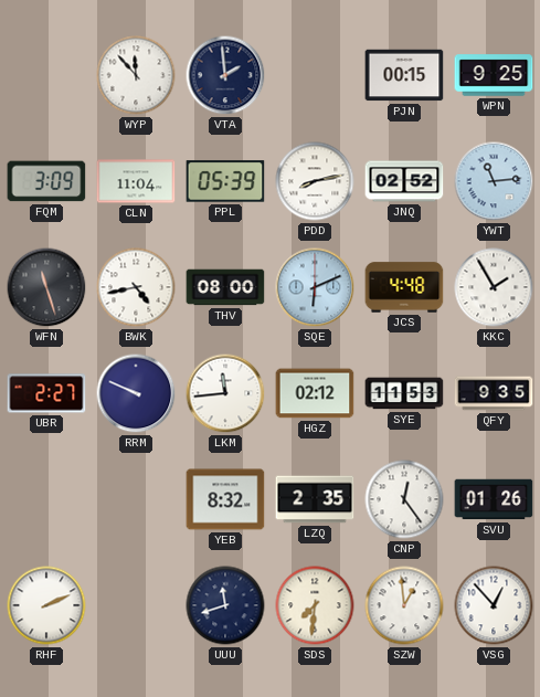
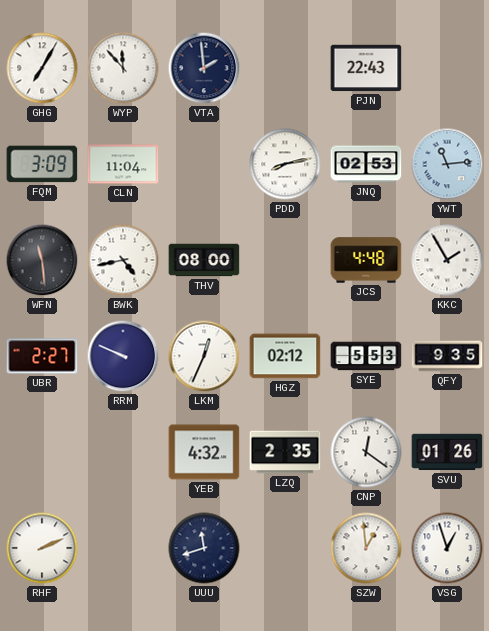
GHG: none -> 7:05
PJN: 00:15 -> 22:43
WPN: 9:25 -> none
PPL: 05:39 -> none
JNQ: 02:52 -> 02:53
WFN: 11:27 -> 11:29
SQE: 6:11 -> none
LKM: 11:44 -> 12:34
SYE: 11:53 -> 5:53
YEB: 8:32 -> 4:32
CNP: 12:24 -> 12:21
SDS: 7:31 -> none
VSG: 12:53 -> 12:57
